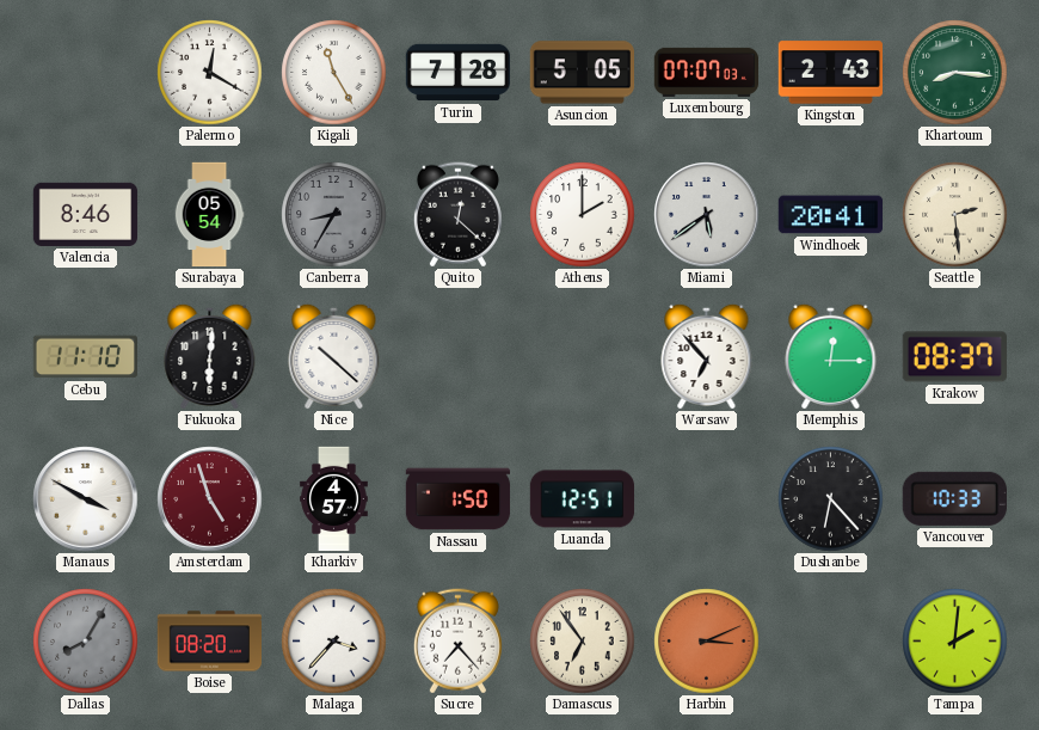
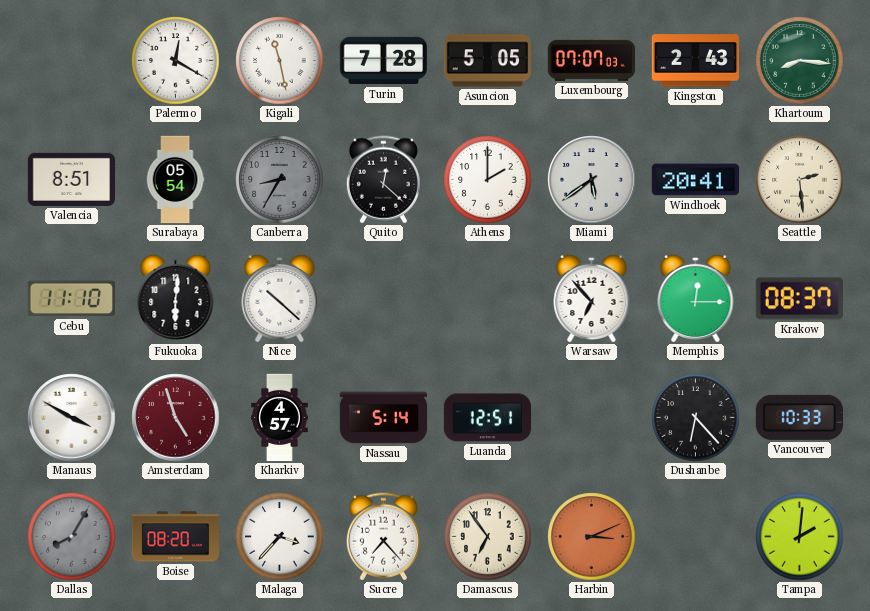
Kigali: 11:25 -> 11:28
Valencia: 8:46 -> 8:51
Nassau: 1:50 -> 5:14
